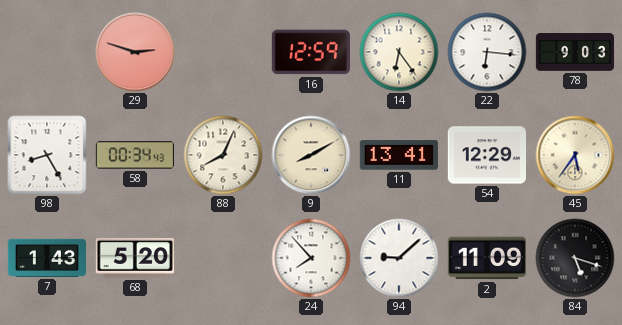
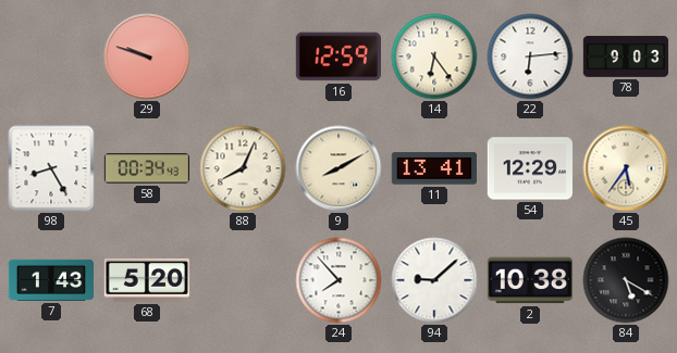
29: 2:48 -> 9:48
22: 6:16 -> 6:14
2: 11:09 -> 10:38
84: 5:18 -> 5:20
